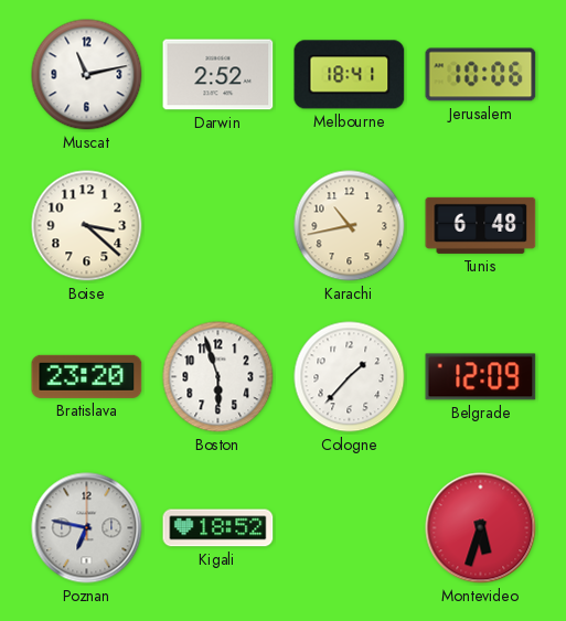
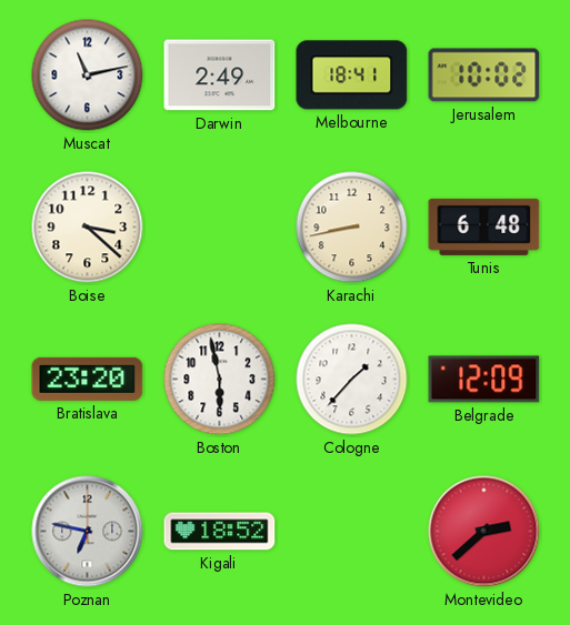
Darwin: 2:52 -> 2:49
Jerusalem: 10:06 -> 10:02
Karachi: 10:43 -> 8:43
Boston: 5:57 -> 5:58
Montevideo: 5:33 -> 2:38
